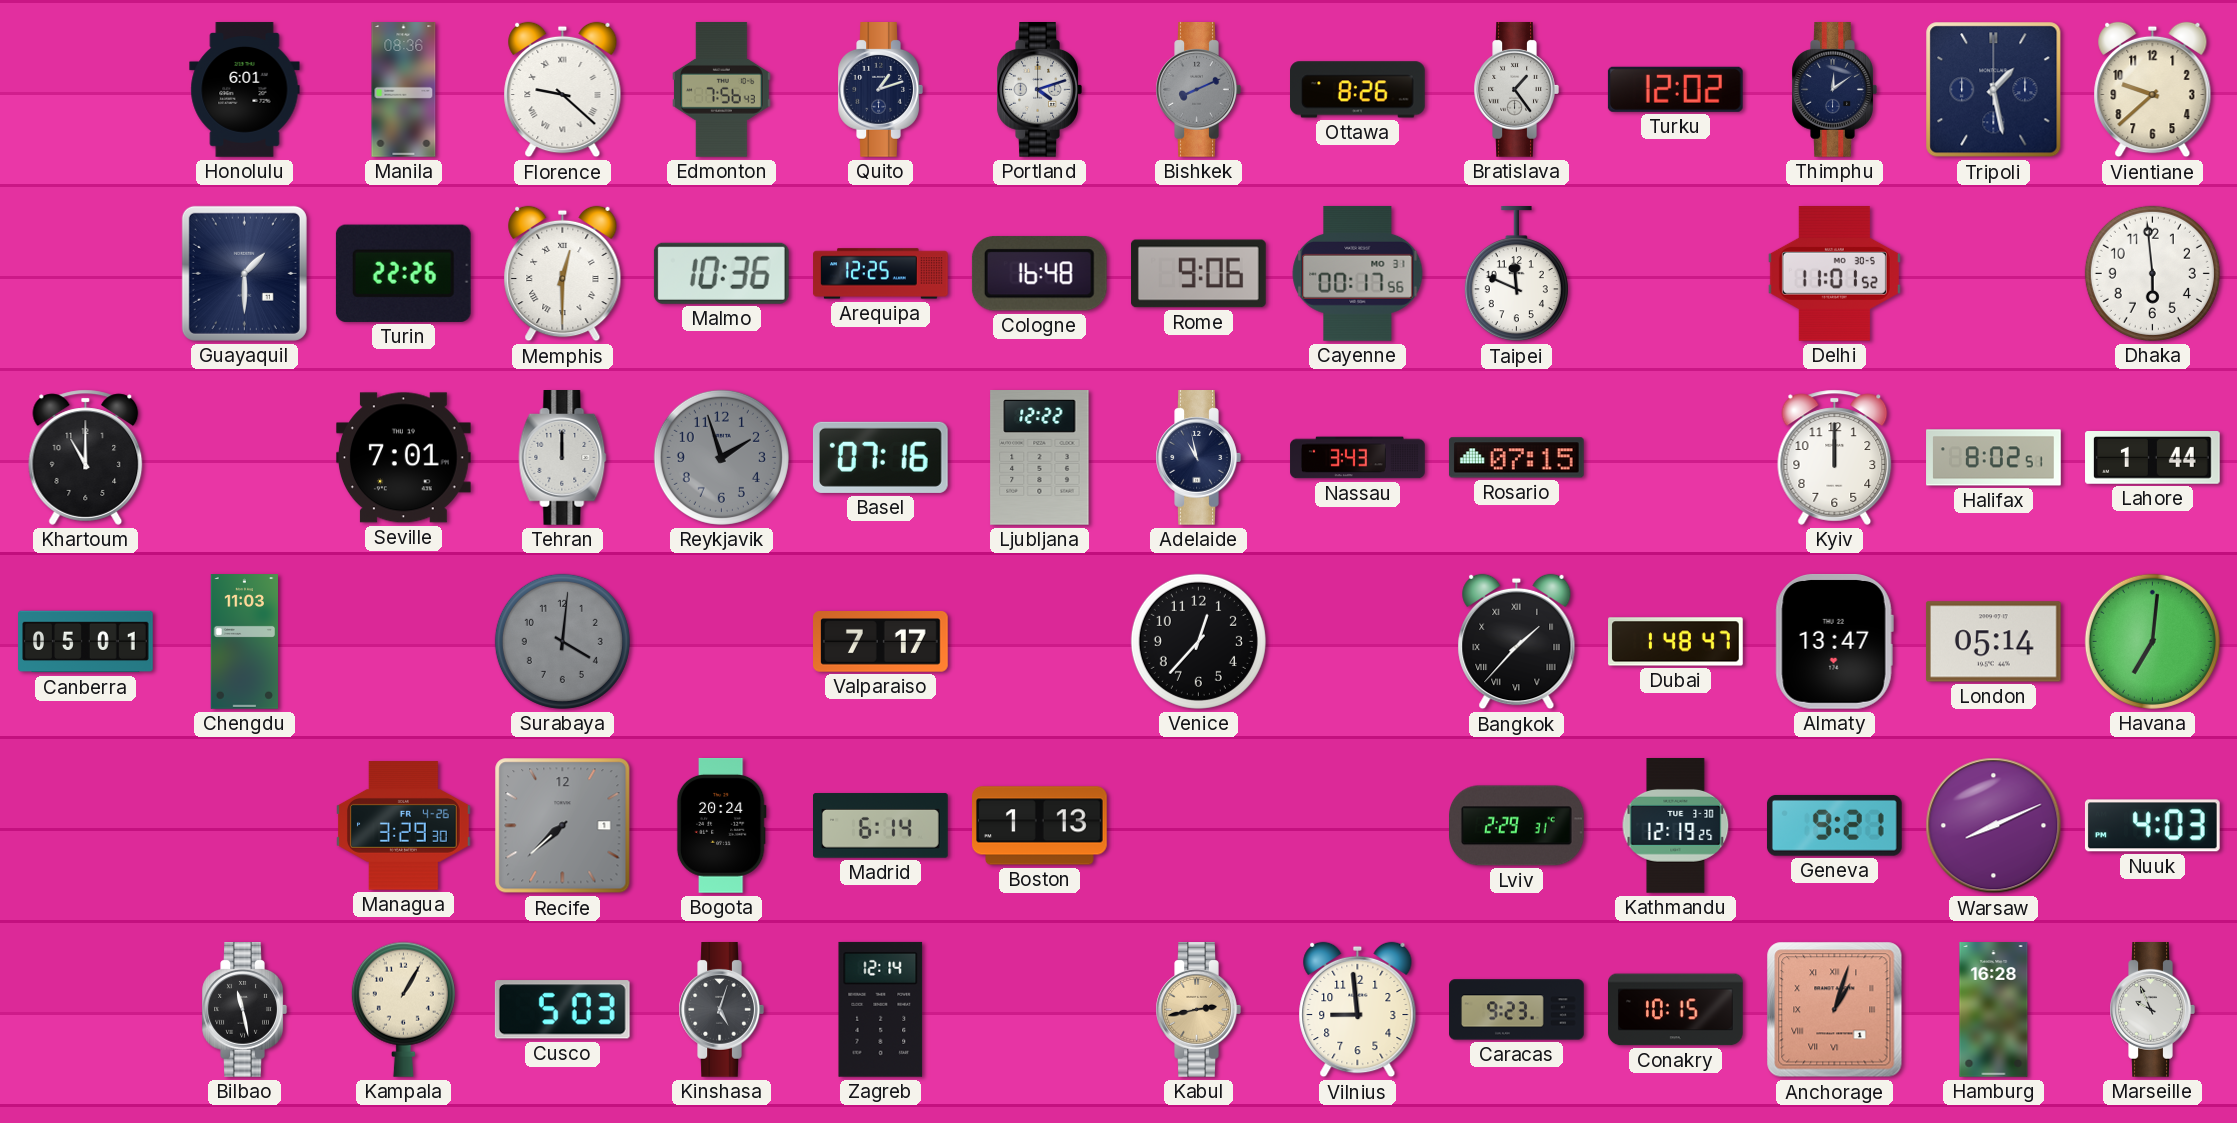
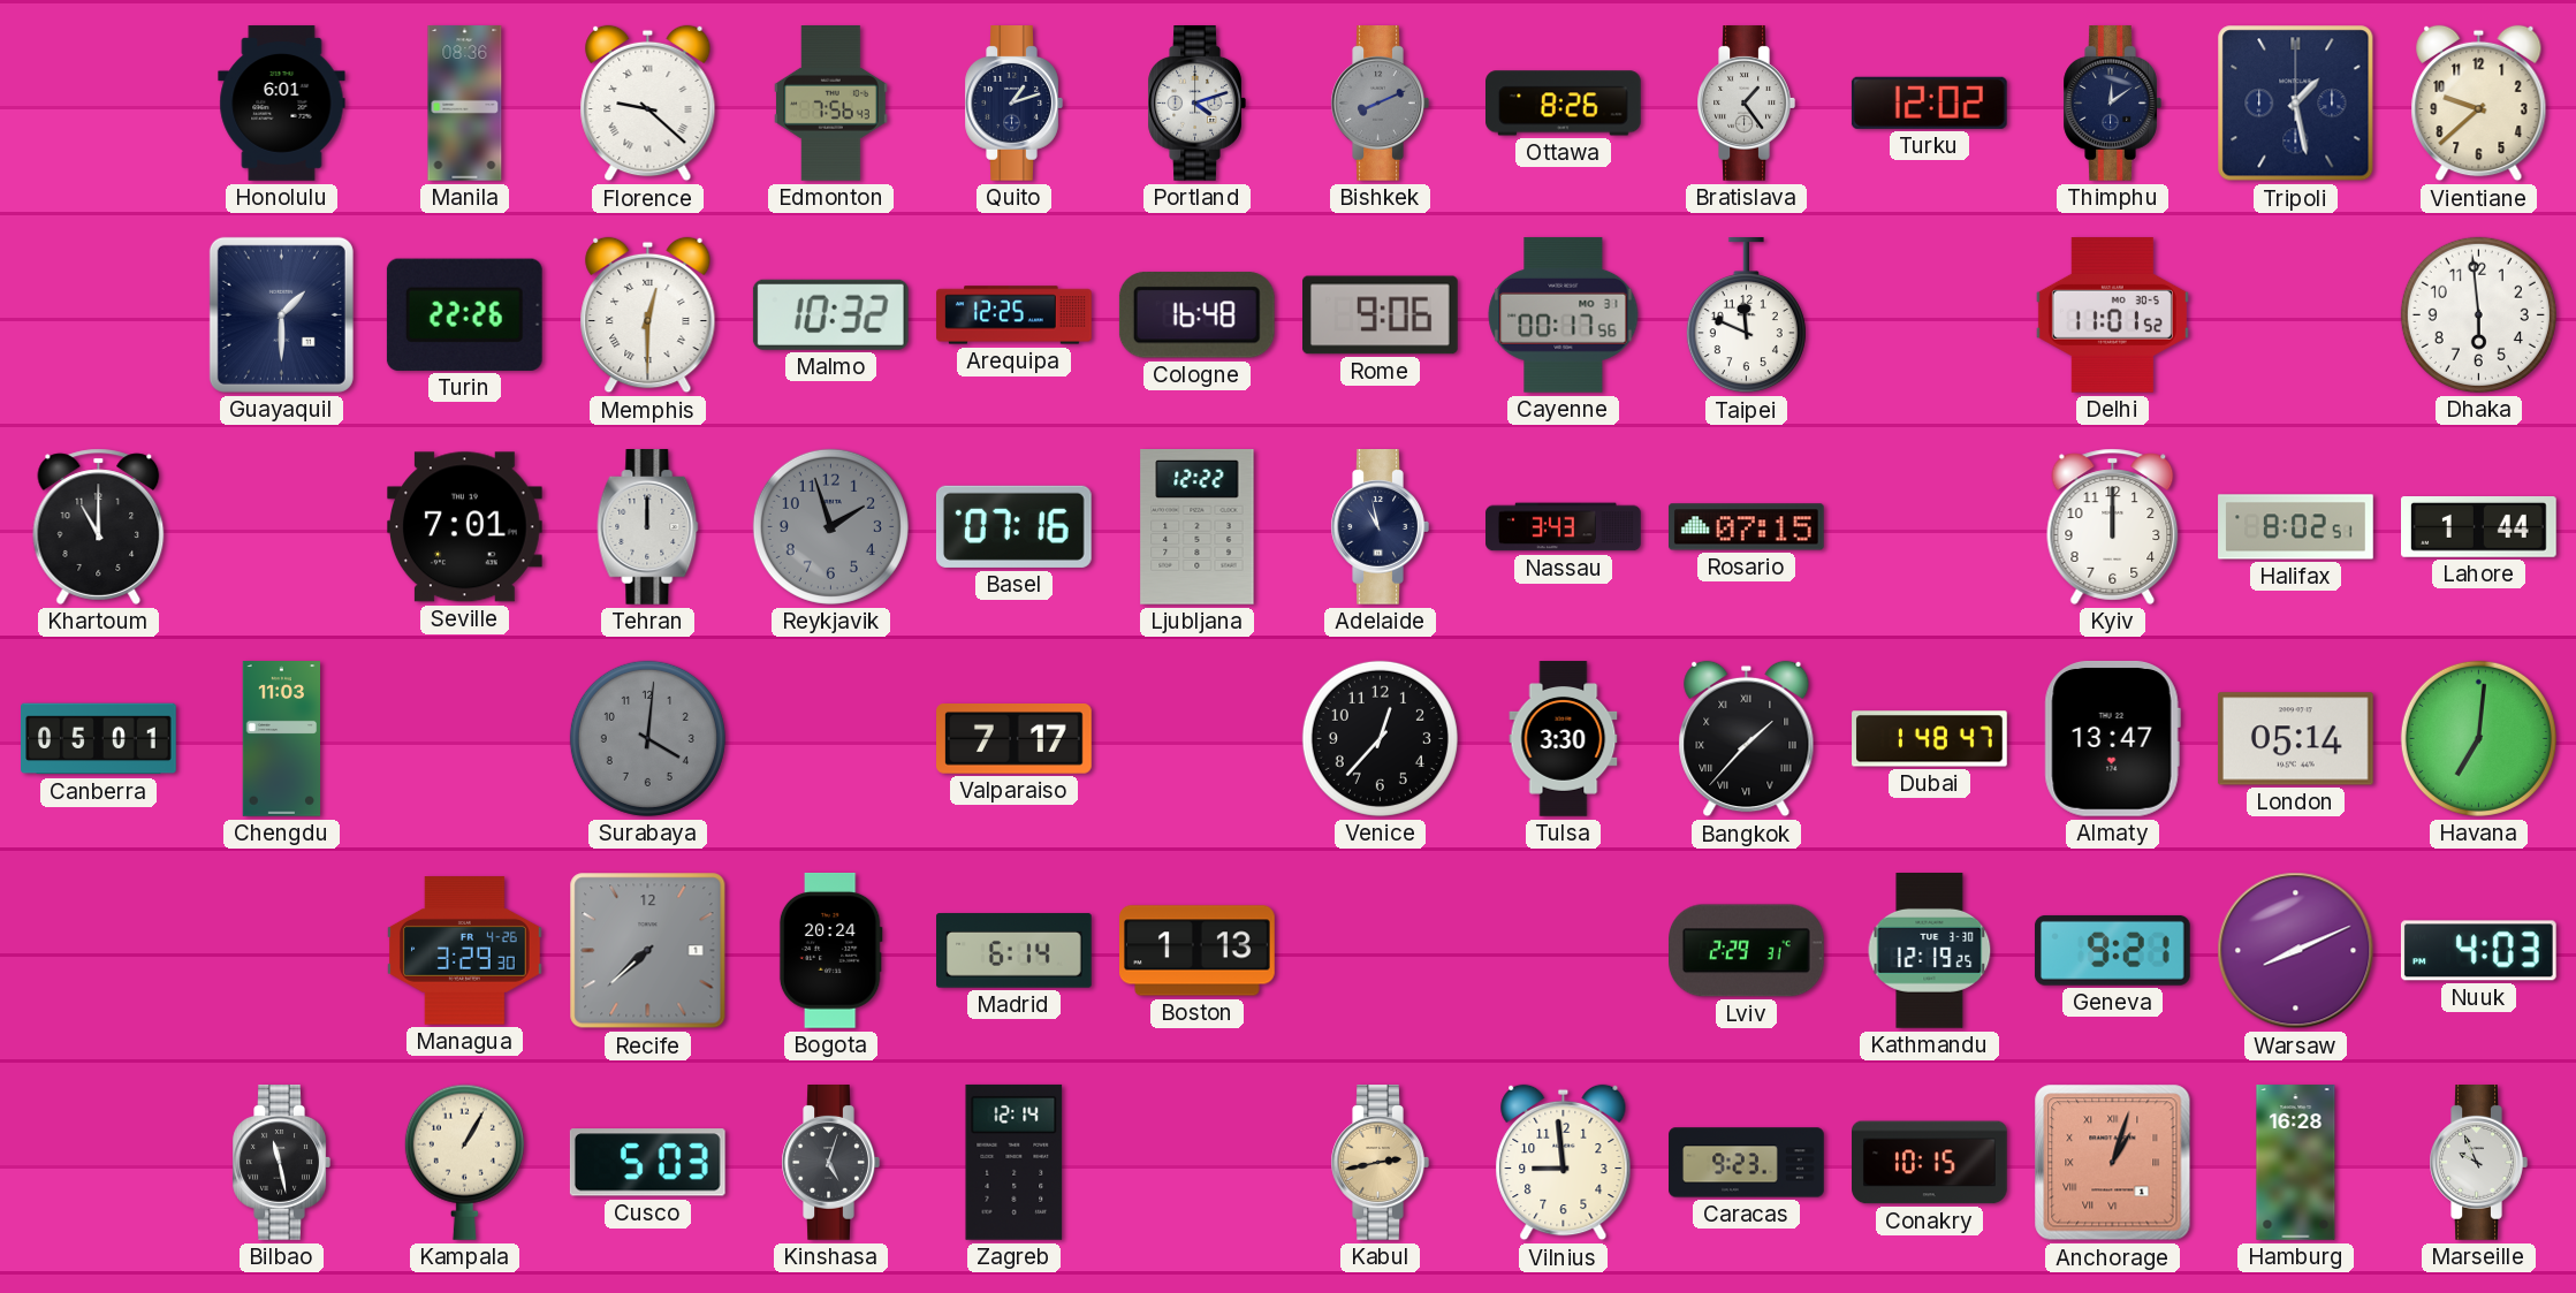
Malmo: 10:36 -> 10:32
Tulsa: none -> 3:30
